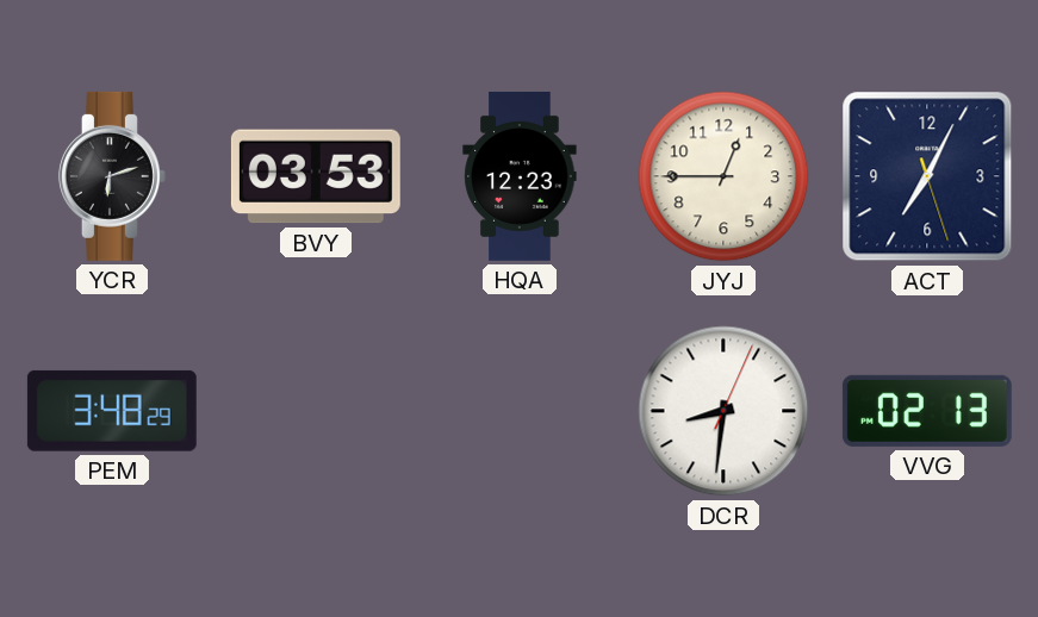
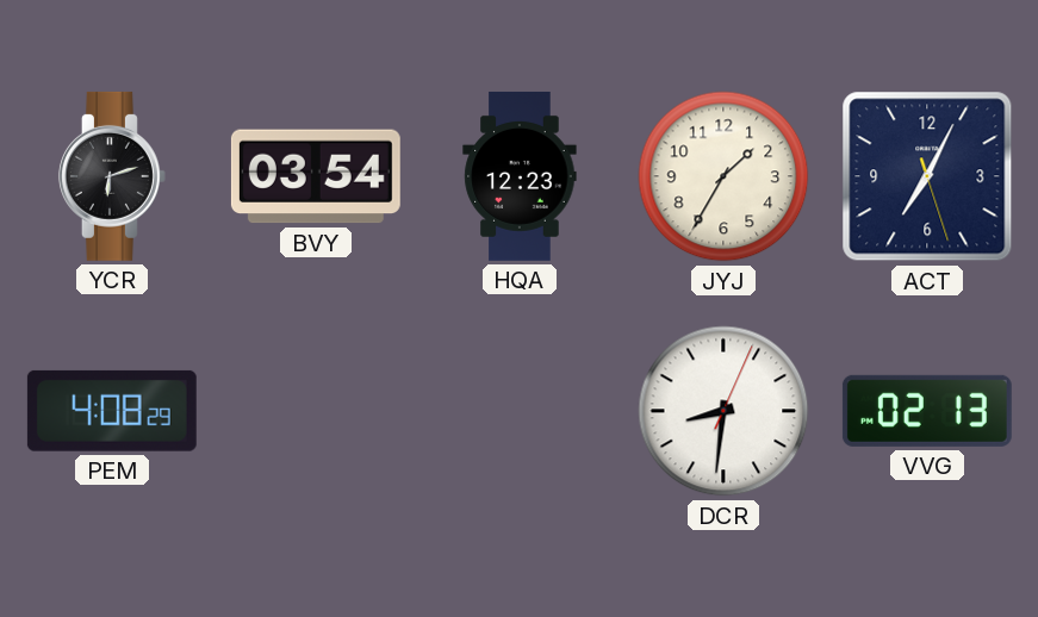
BVY: 03:53 -> 03:54
JYJ: 12:45 -> 1:35
PEM: 3:48 -> 4:08
